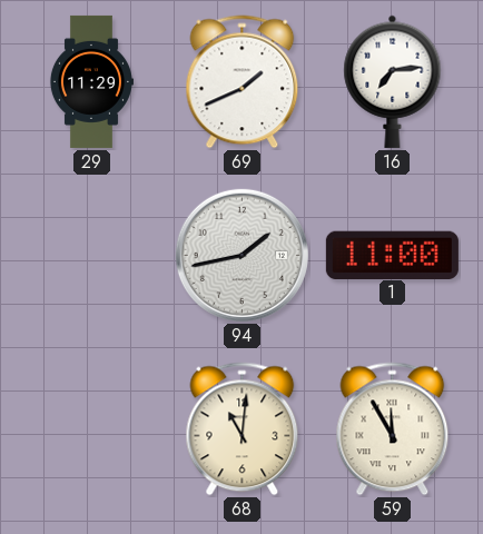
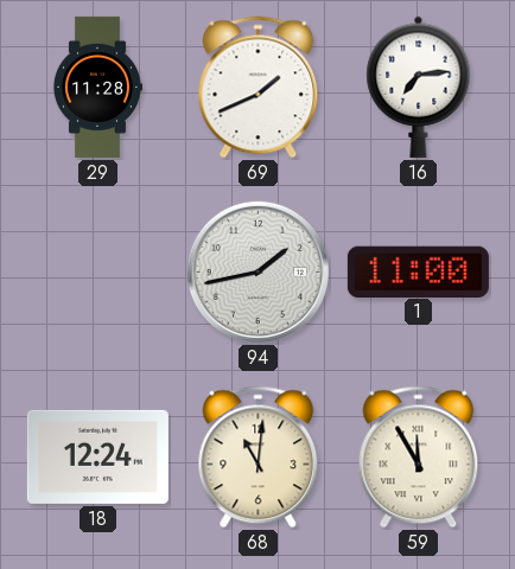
29: 11:29 -> 11:28
18: none -> 12:24
